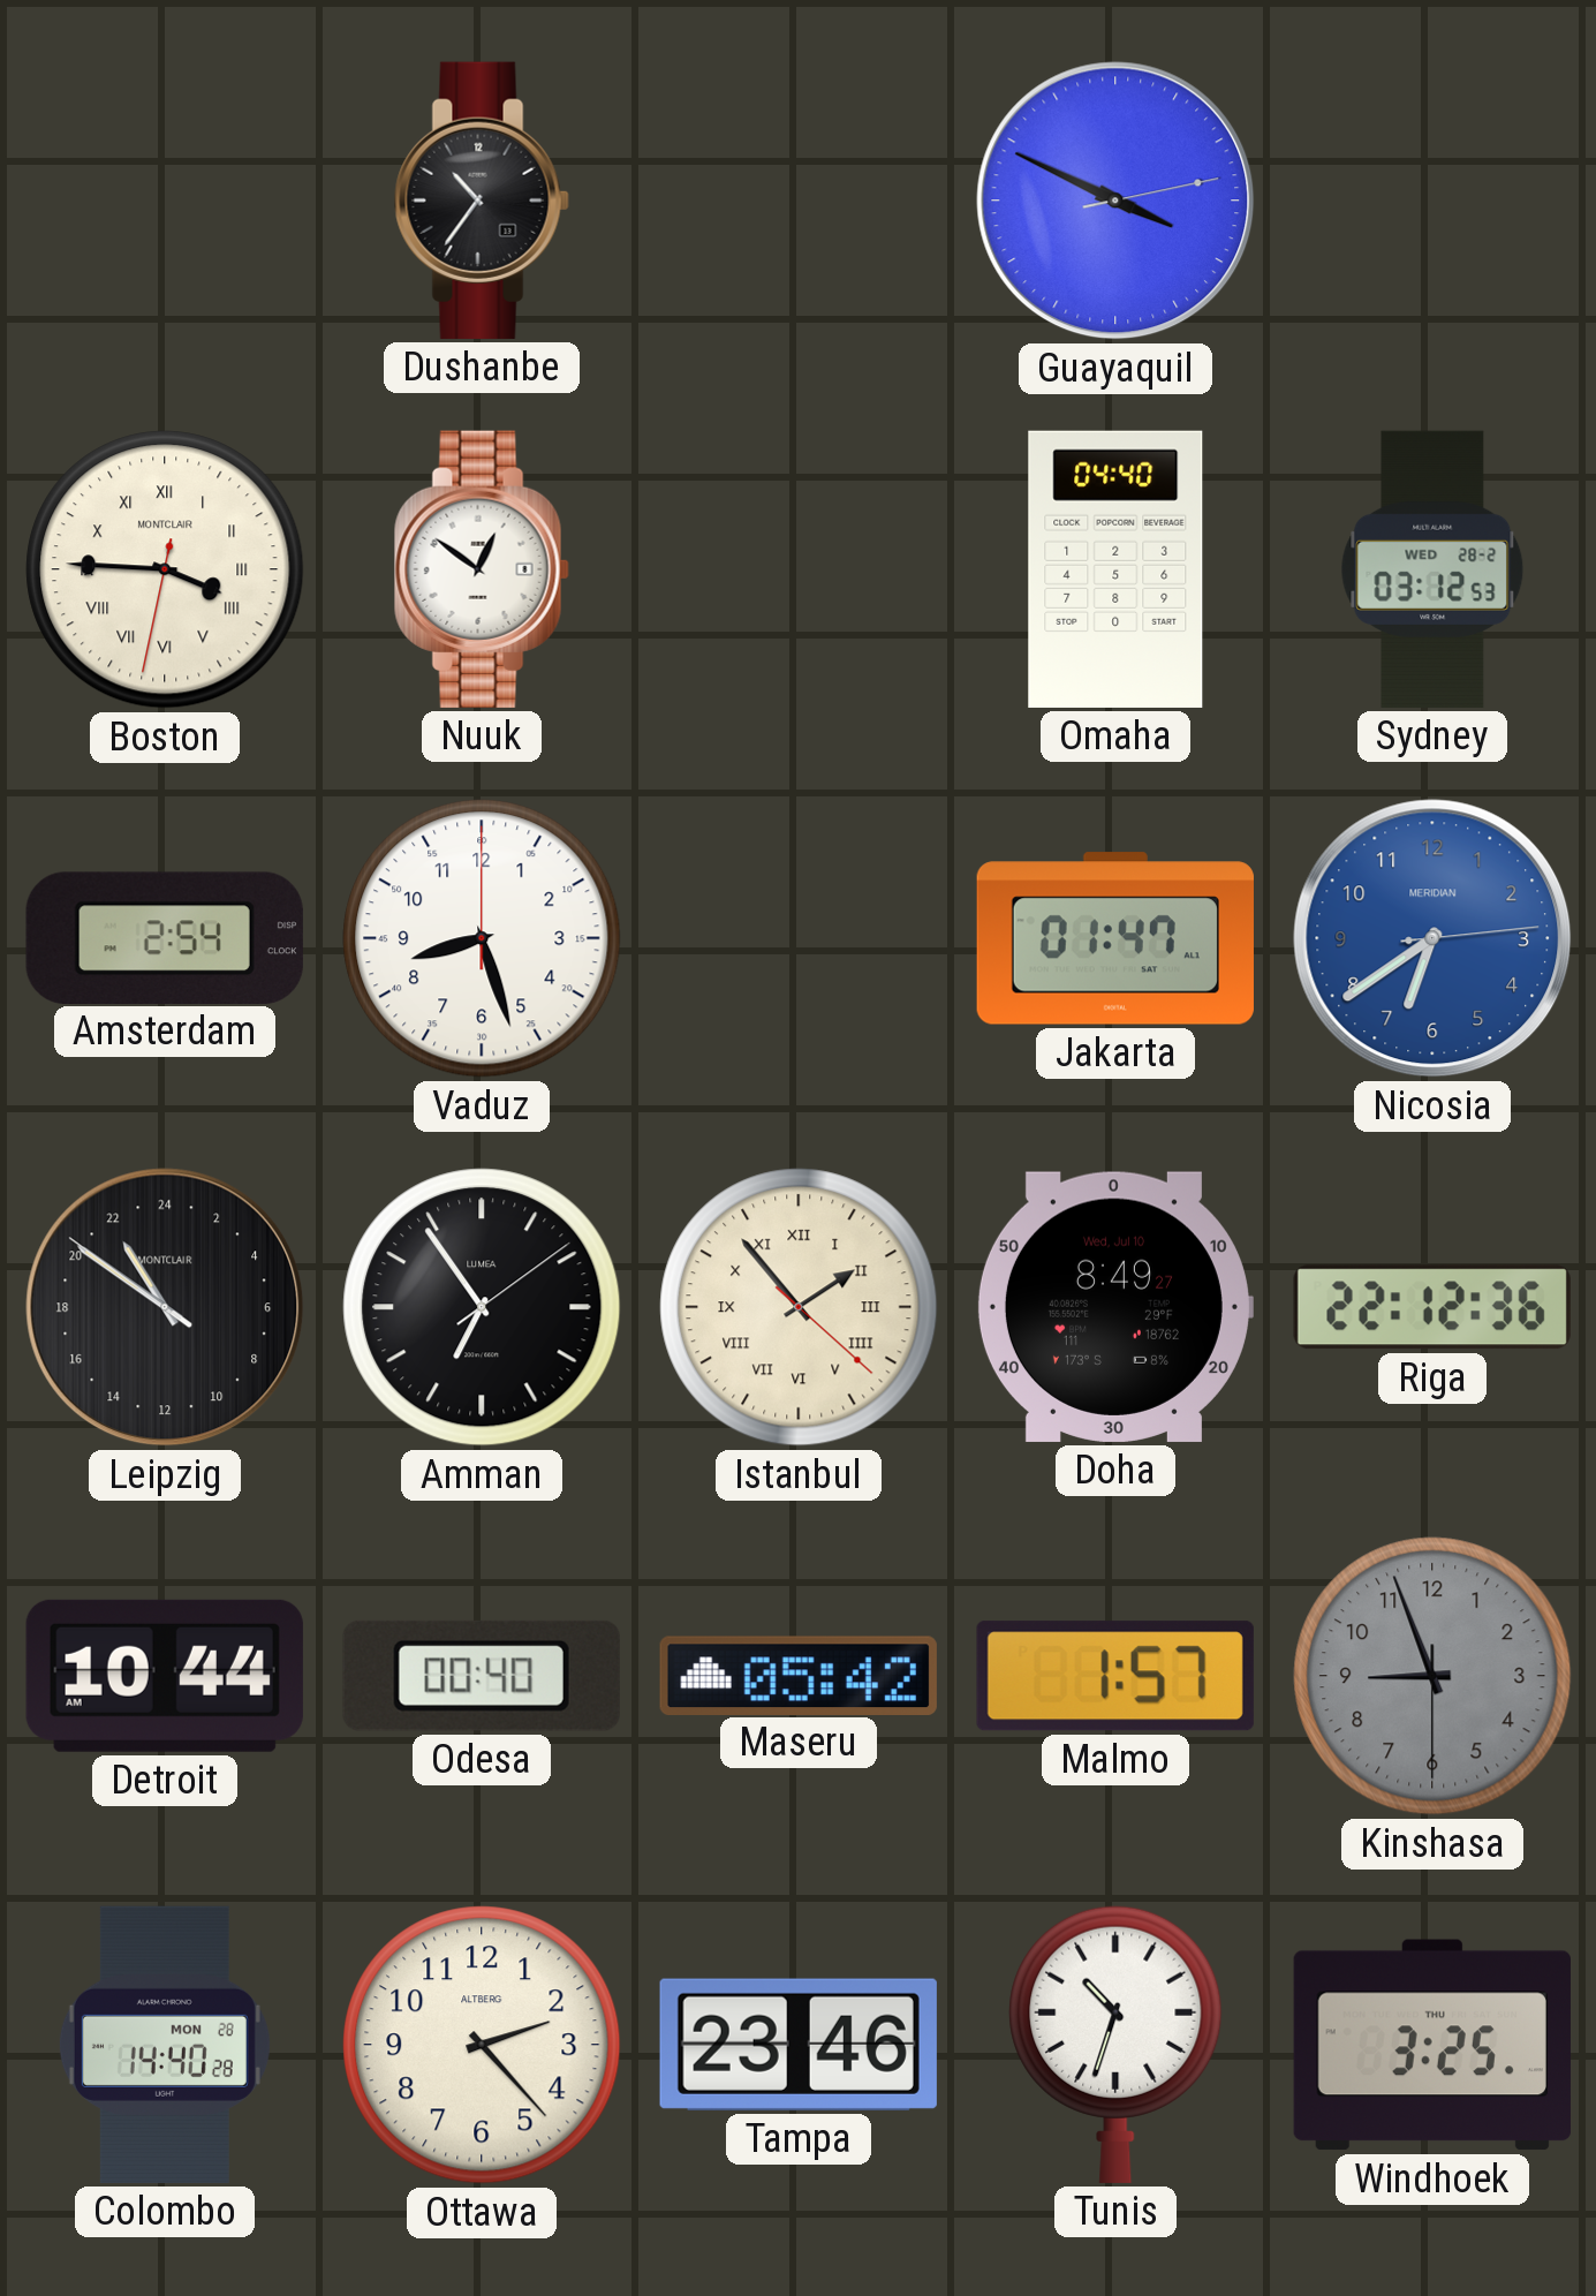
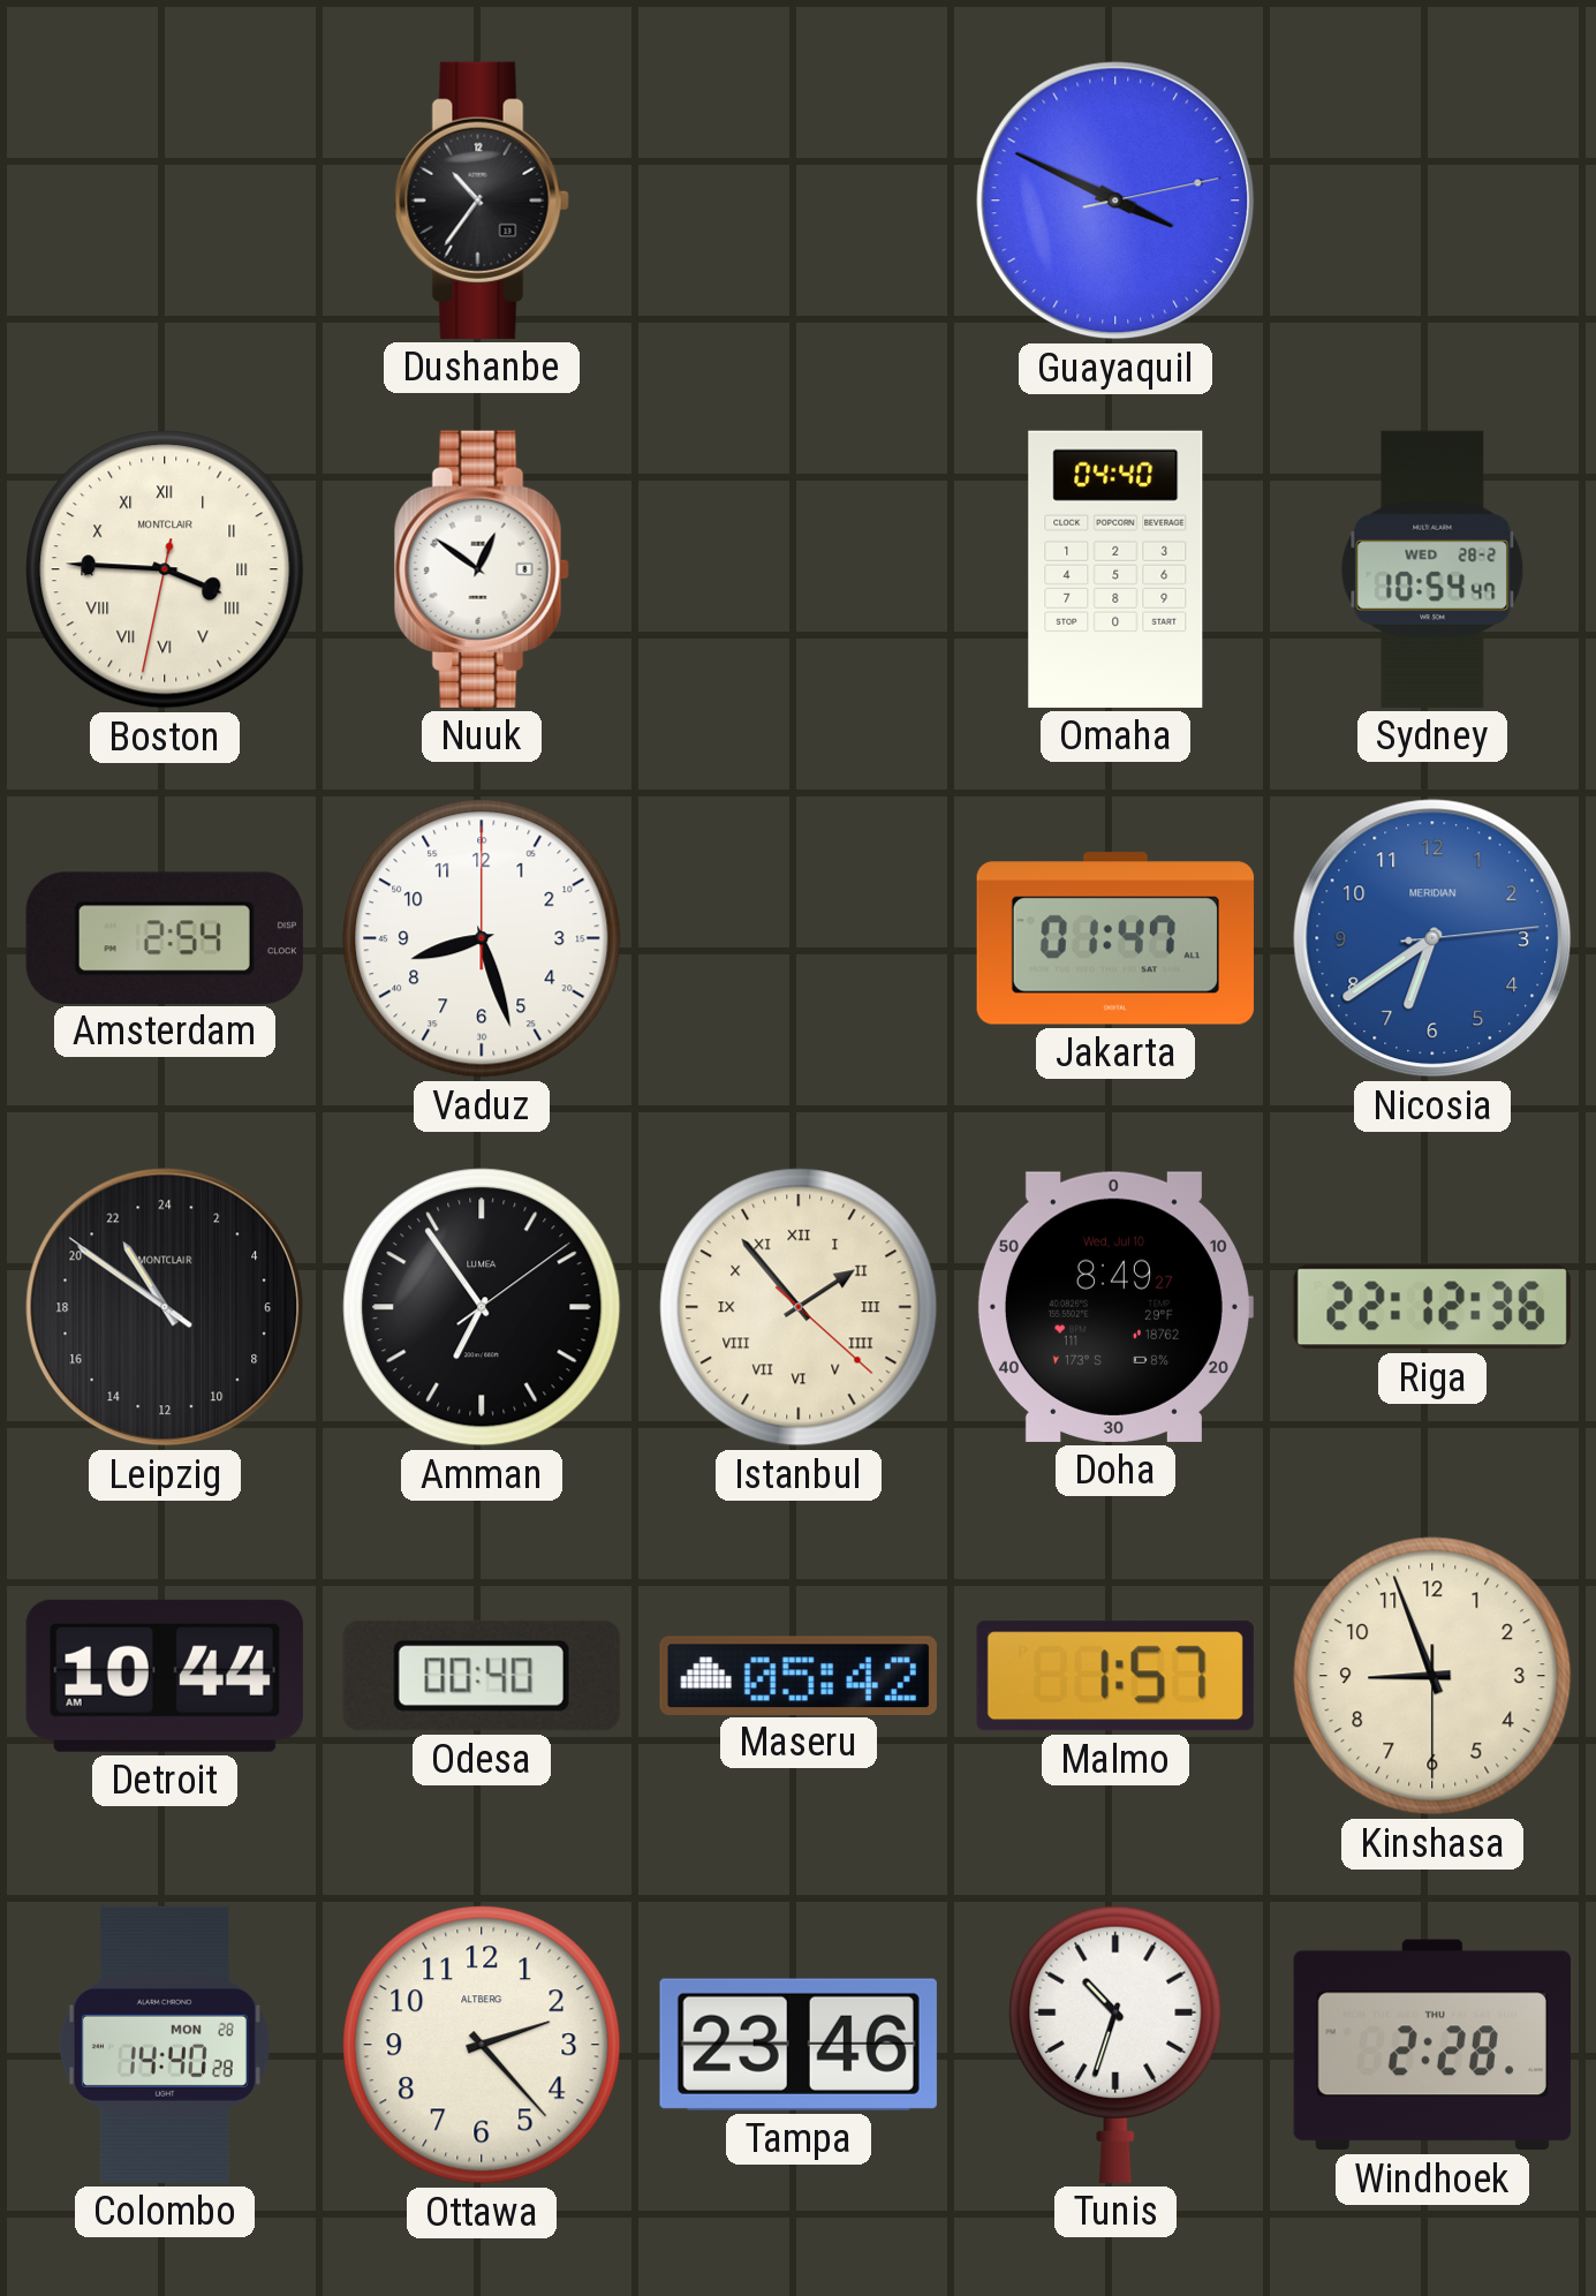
Sydney: 03:12 -> 10:54
Kinshasa dial: grey -> cream
Windhoek: 3:25 -> 2:28
